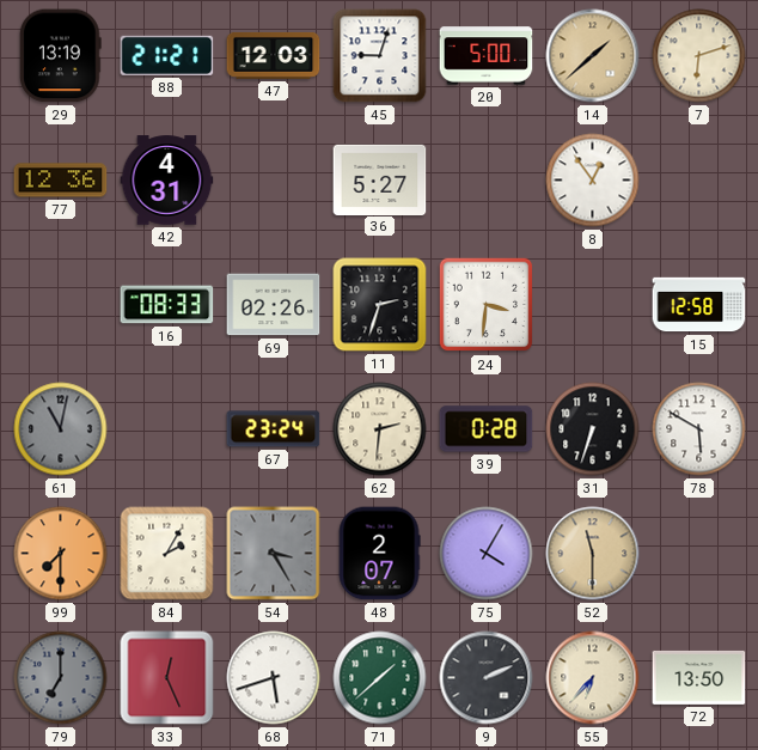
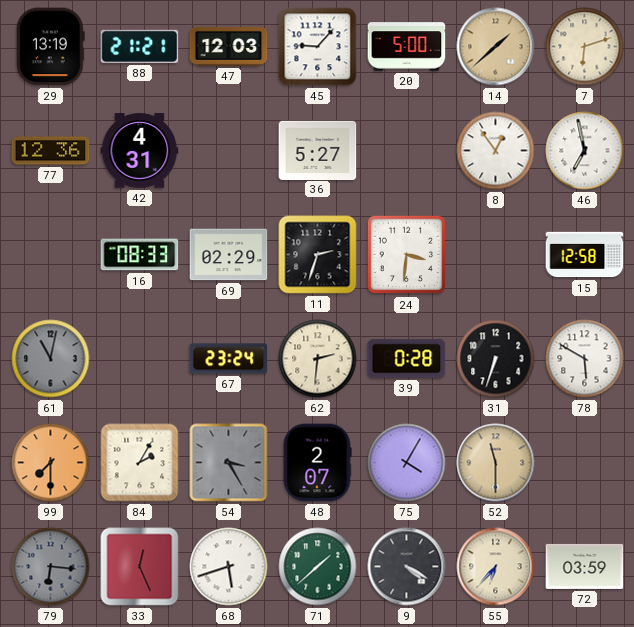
45: 9:03 -> 9:07
46: none -> 6:58
69: 02:26 -> 02:29
79: 7:00 -> 6:16
9: 2:11 -> 4:20
72: 13:50 -> 03:59
